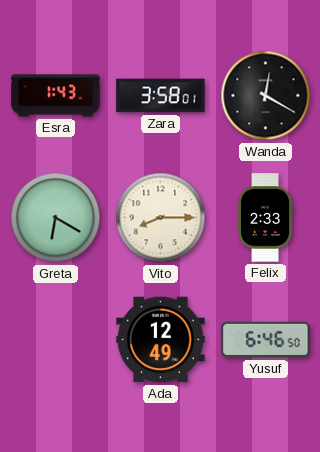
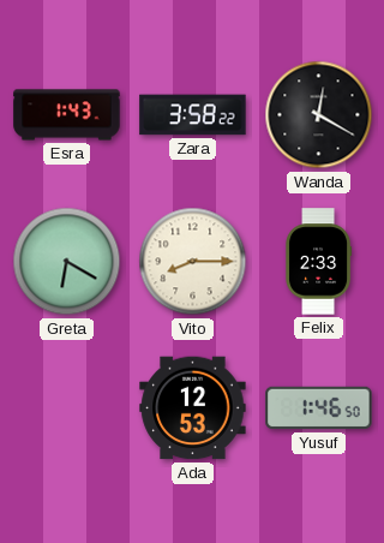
Zara: 3:58:01 -> 3:58:22
Ada: 12:49 -> 12:53
Yusuf: 6:46 -> 1:46
